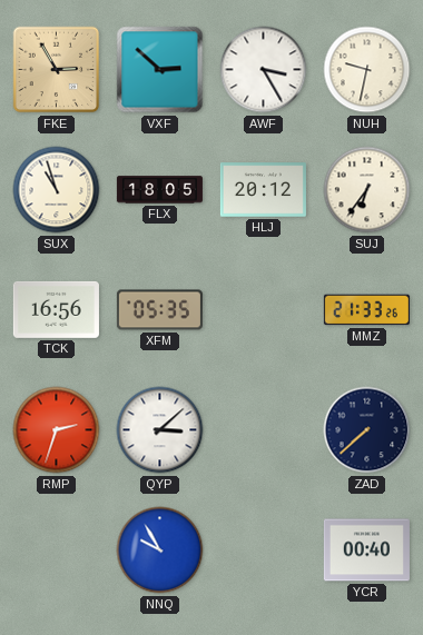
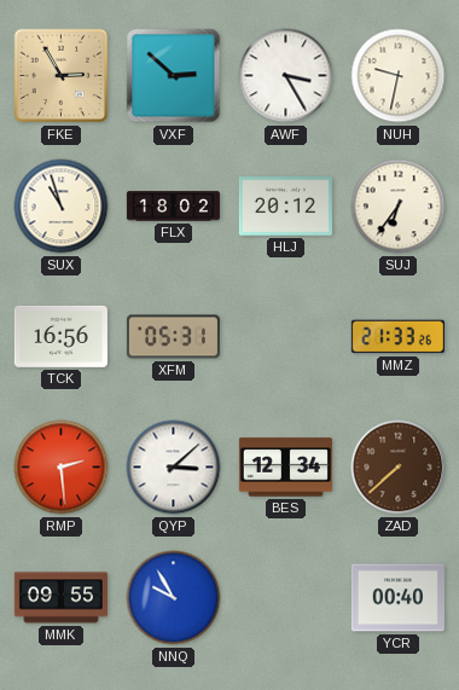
FLX: 18:05 -> 18:02
XFM: 05:35 -> 05:31
RMP: 2:33 -> 2:29
BES: none -> 12:34
ZAD dial: navy -> brown
MMK: none -> 09:55
